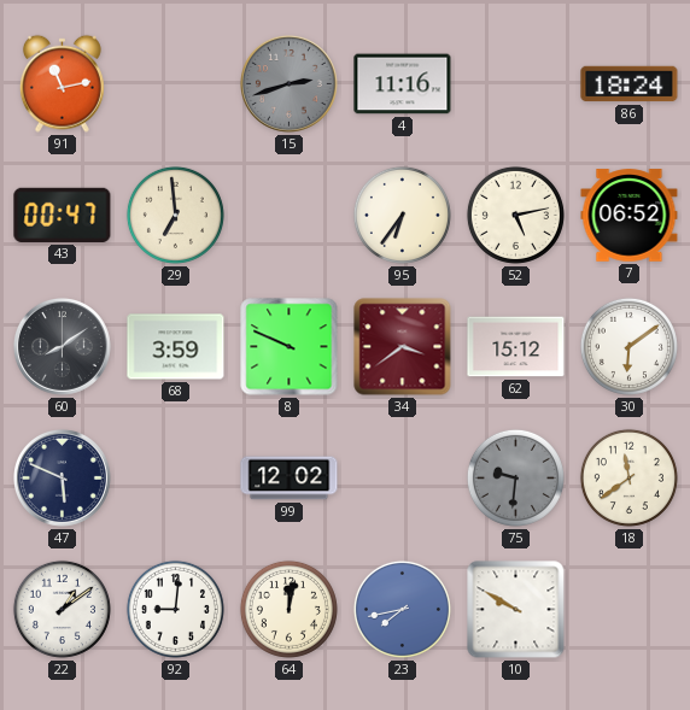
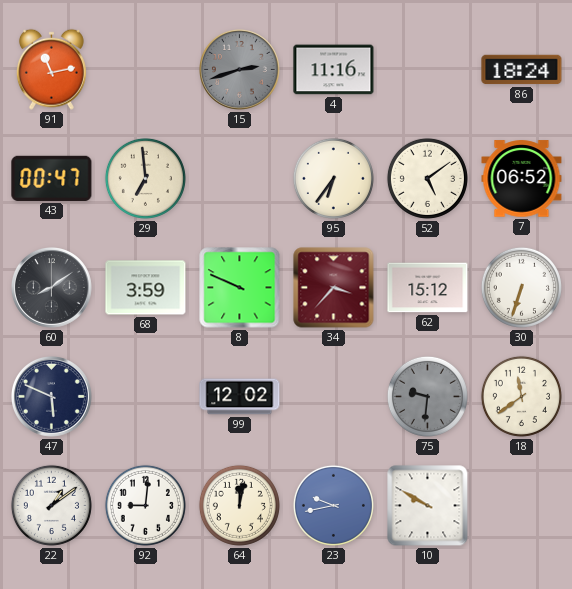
52: 5:13 -> 5:09
34: 3:39 -> 3:37
30: 6:09 -> 6:33
23: 7:43 -> 9:43
